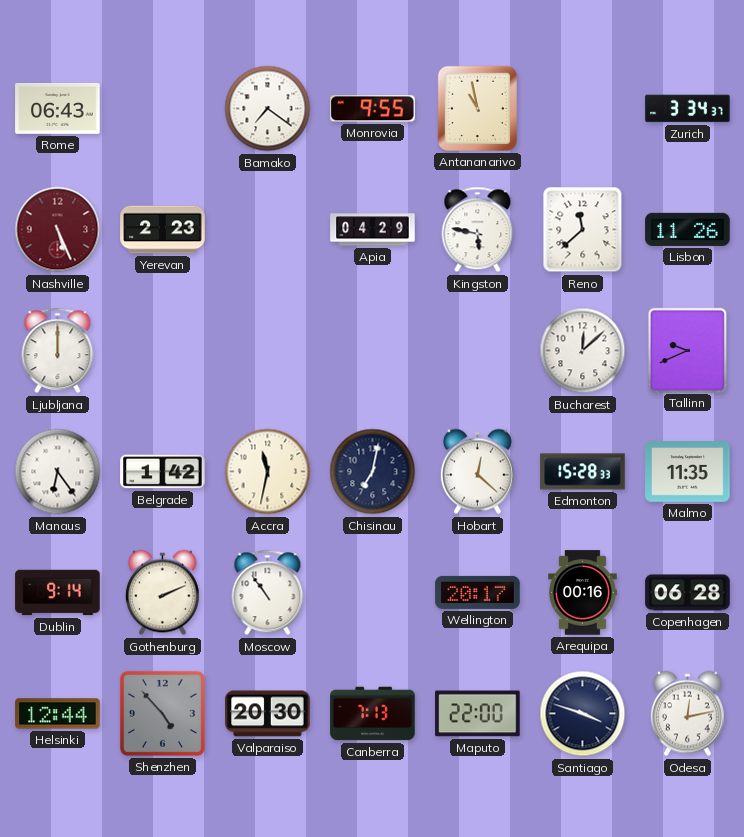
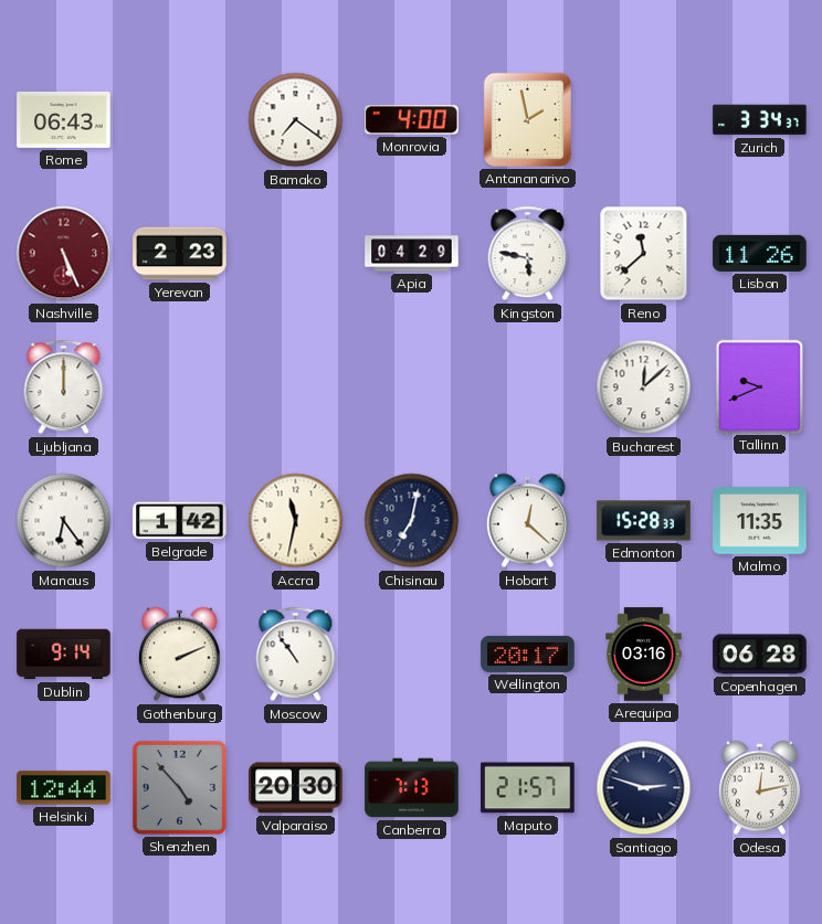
Monrovia: 9:55 -> 4:00
Antananarivo: 10:58 -> 1:58
Arequipa: 00:16 -> 03:16
Maputo: 22:00 -> 21:57
Santiago: 3:48 -> 2:48
